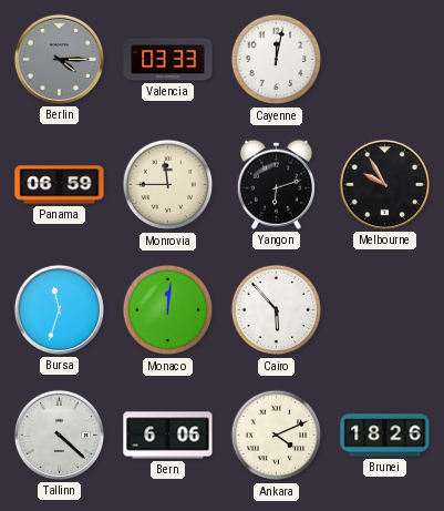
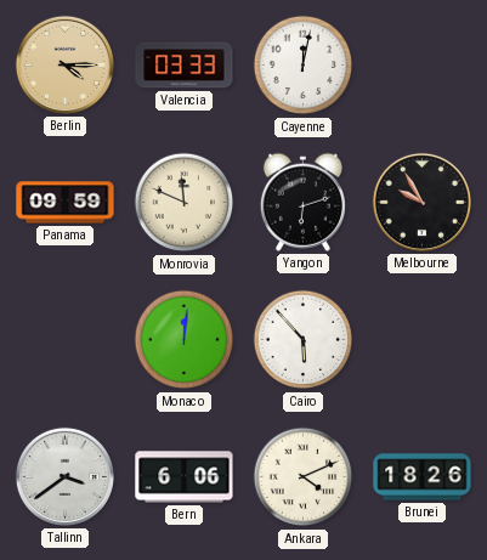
Berlin dial: grey -> champagne
Panama: 06:59 -> 09:59
Monrovia: 11:45 -> 11:49
Bursa: 11:33 -> none
Tallinn: 4:22 -> 3:39
